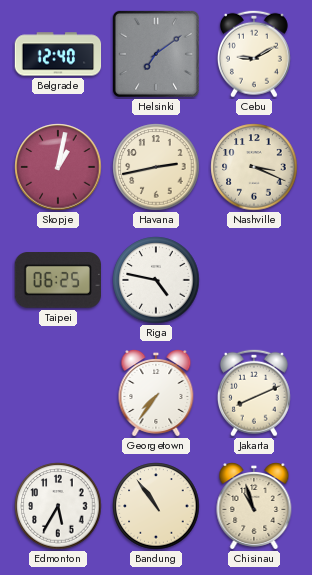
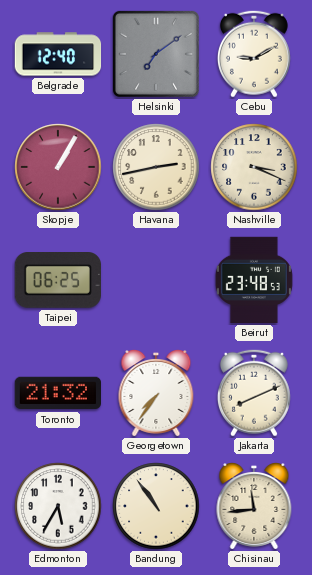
Skopje: 1:02 -> 1:05
Riga: 4:47 -> none
Beirut: none -> 23:48
Toronto: none -> 21:32
Chisinau: 10:57 -> 11:44
